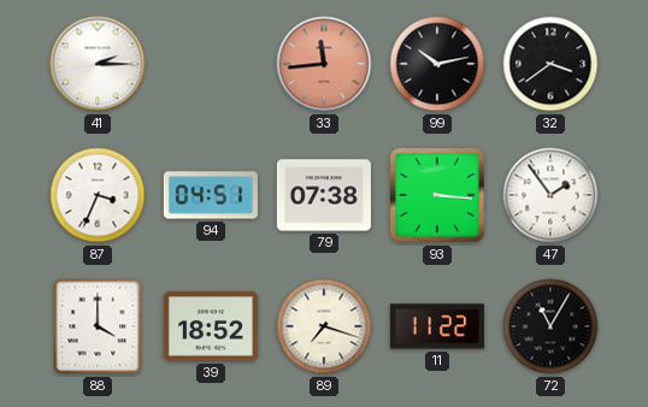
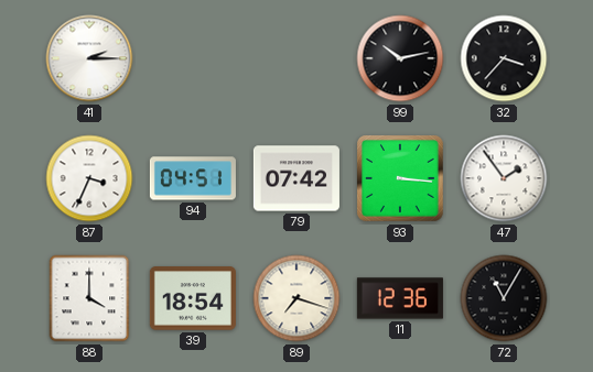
33: 11:44 -> none
32: 3:39 -> 3:37
79: 07:38 -> 07:42
39: 18:52 -> 18:54
11: 11:22 -> 12:36
